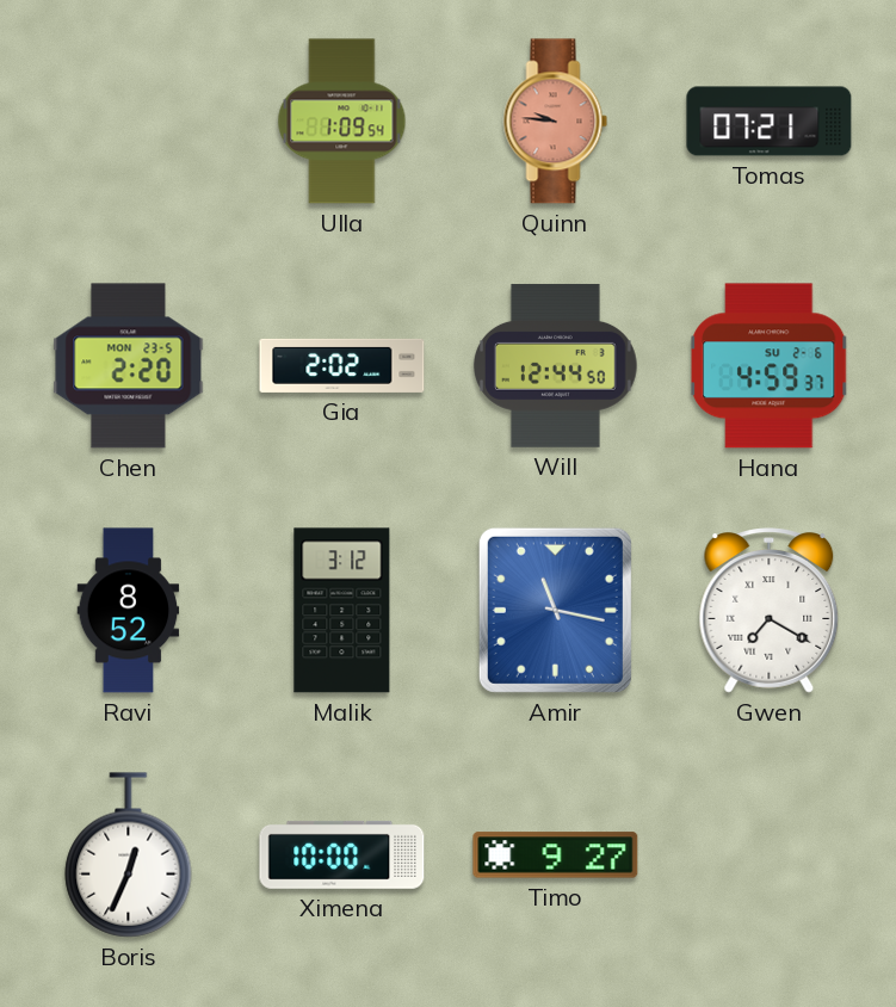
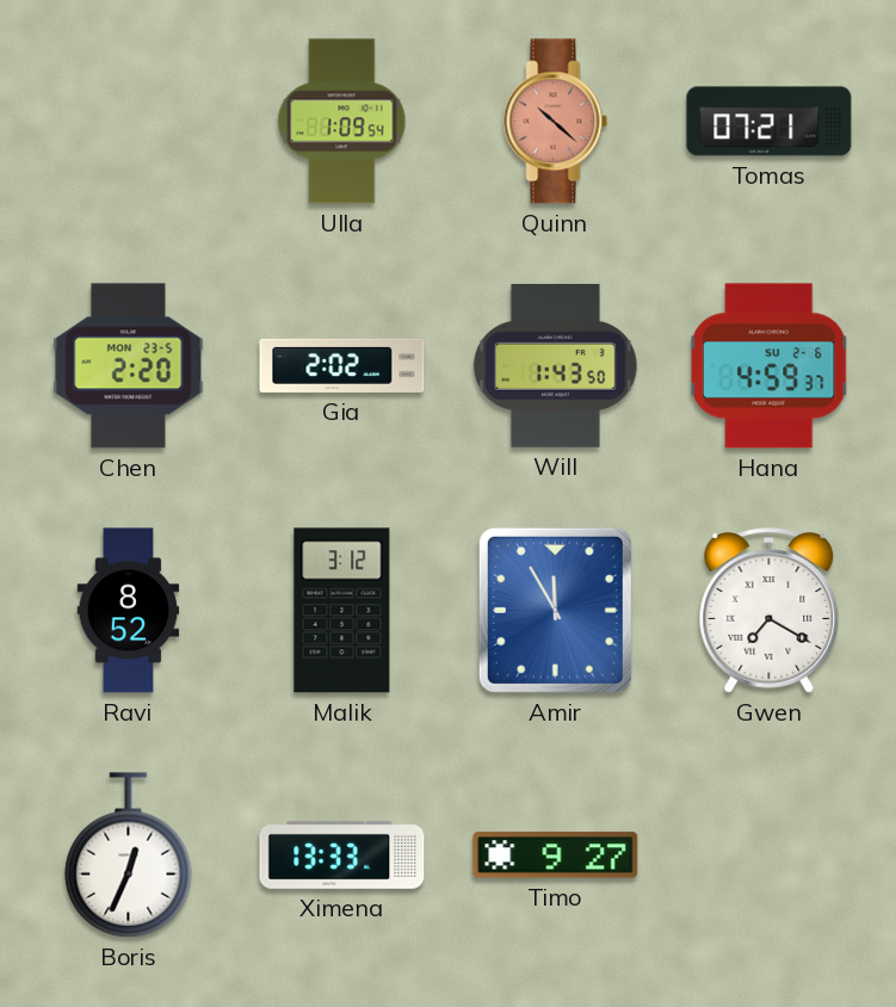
Quinn: 9:46 -> 10:22
Will: 12:44 -> 1:43
Amir: 11:17 -> 11:55
Ximena: 10:00 -> 13:33
